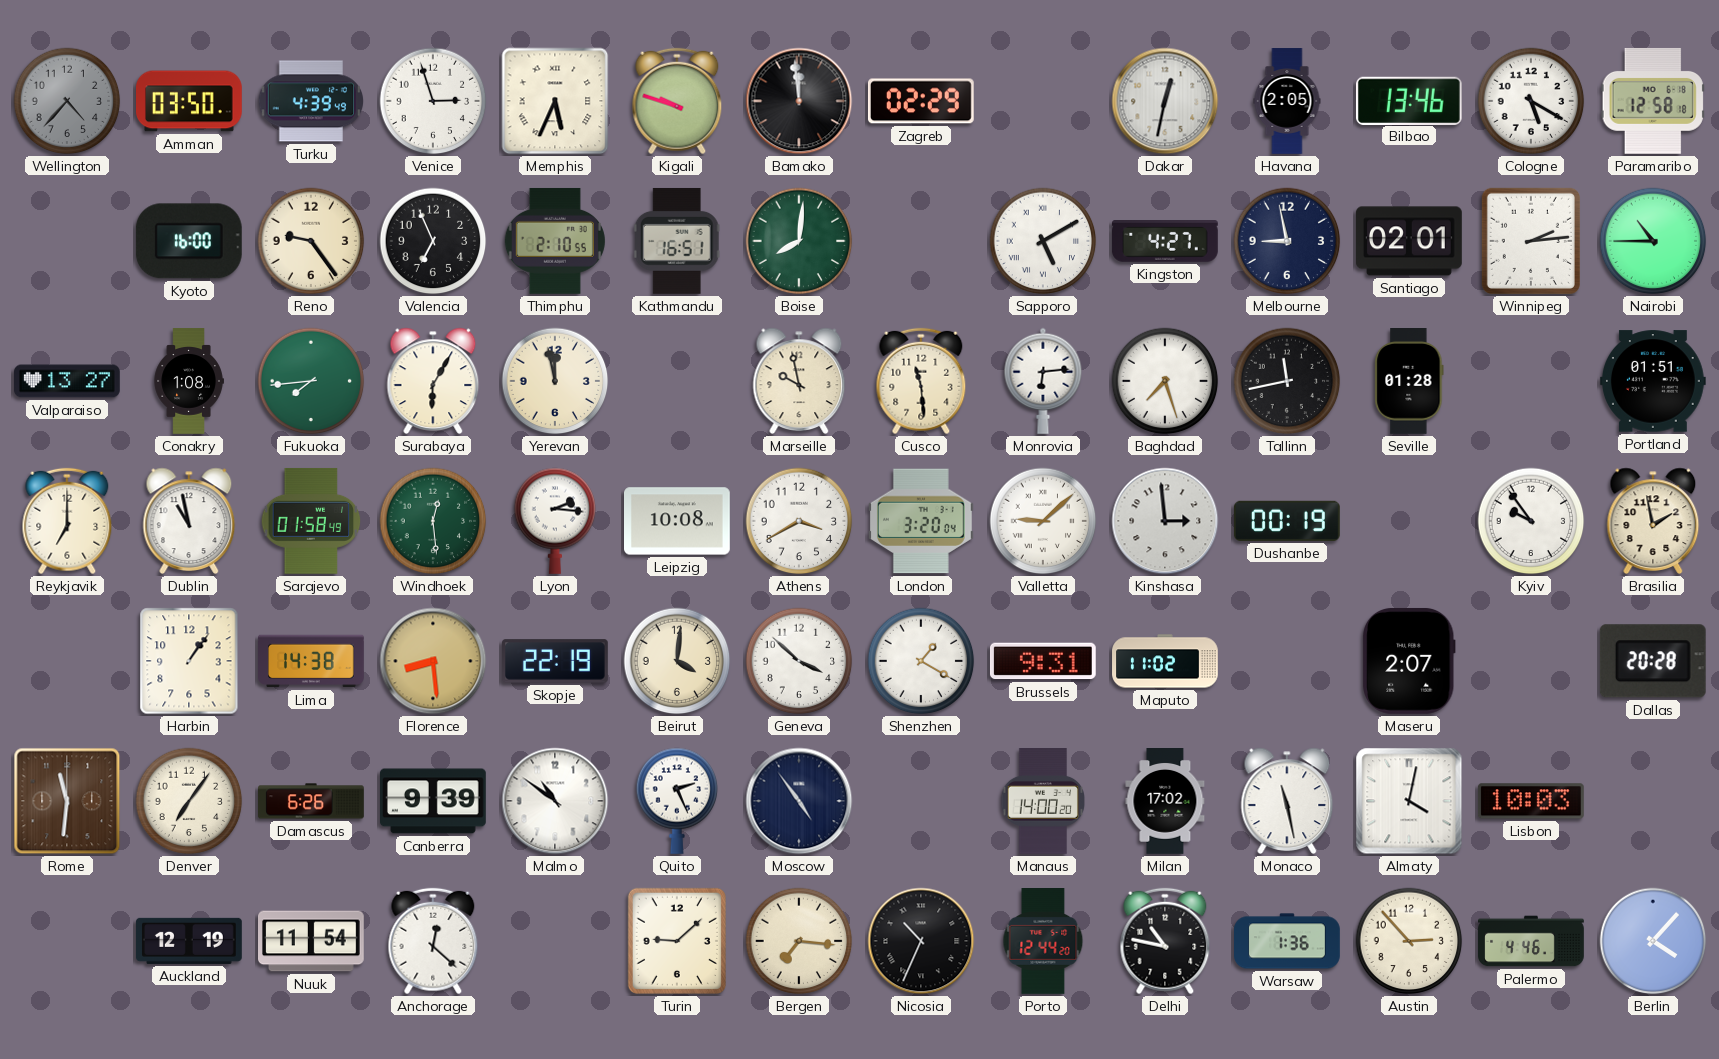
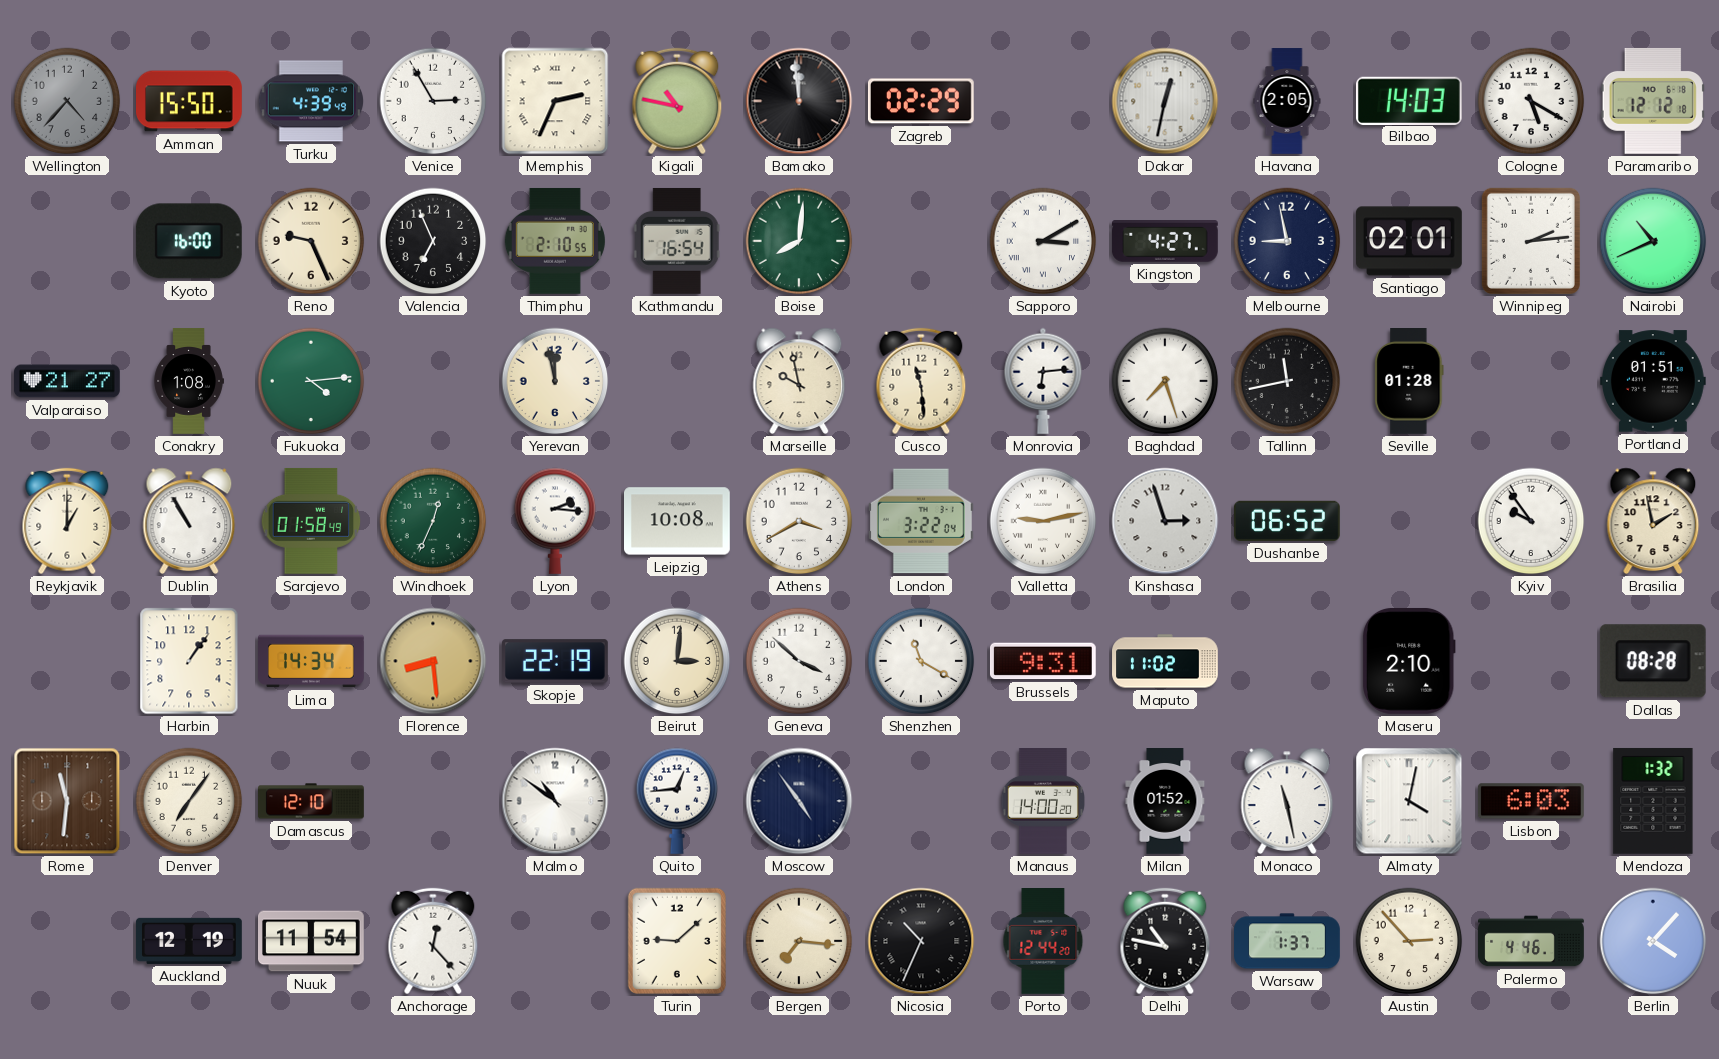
Amman: 03:50 -> 15:50
Venice: 2:57 -> 2:55
Memphis: 5:34 -> 2:34
Kigali: 9:48 -> 10:47
Bilbao: 13:46 -> 14:03
Paramaribo: 12:58 -> 12:12
Reno: 9:24 -> 9:26
Kathmandu: 16:51 -> 16:54
Sapporo: 5:10 -> 3:10
Nairobi: 10:45 -> 10:41
Valparaiso: 13:27 -> 21:27
Fukuoka: 7:44 -> 4:14
Surabaya: 6:05 -> none
Reykjavik: 7:00 -> 1:00
Dublin: 10:58 -> 10:55
Windhoek: 12:29 -> 12:34
London: 3:20 -> 3:22
Valletta: 9:08 -> 9:13
Kinshasa: 2:59 -> 2:57
Dushanbe: 00:19 -> 06:52
Lima: 14:38 -> 14:34
Beirut: 4:01 -> 3:01
Shenzhen: 1:20 -> 11:20
Maseru: 2:07 -> 2:10
Dallas: 20:28 -> 08:28
Damascus: 6:26 -> 12:10
Canberra: 9:39 -> none
Quito: 2:26 -> 12:44
Milan: 17:02 -> 01:52
Lisbon: 10:03 -> 6:03
Mendoza: none -> 1:32
Anchorage: 12:22 -> 12:23
Warsaw: 1:36 -> 1:37
